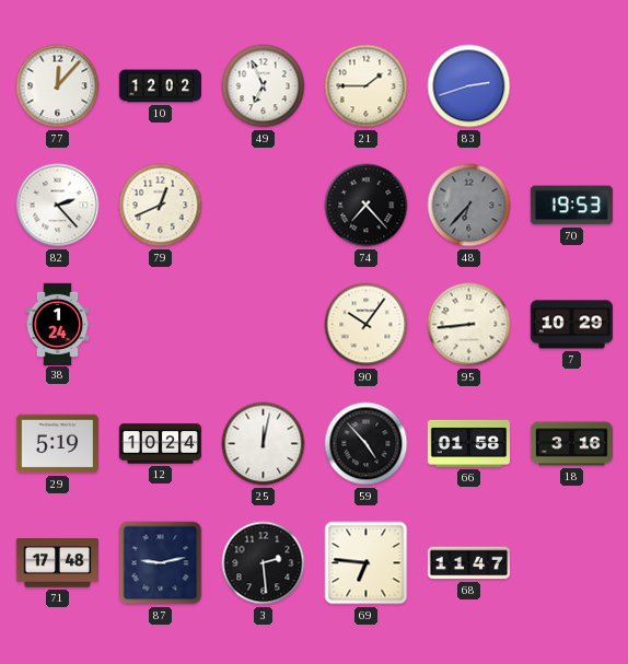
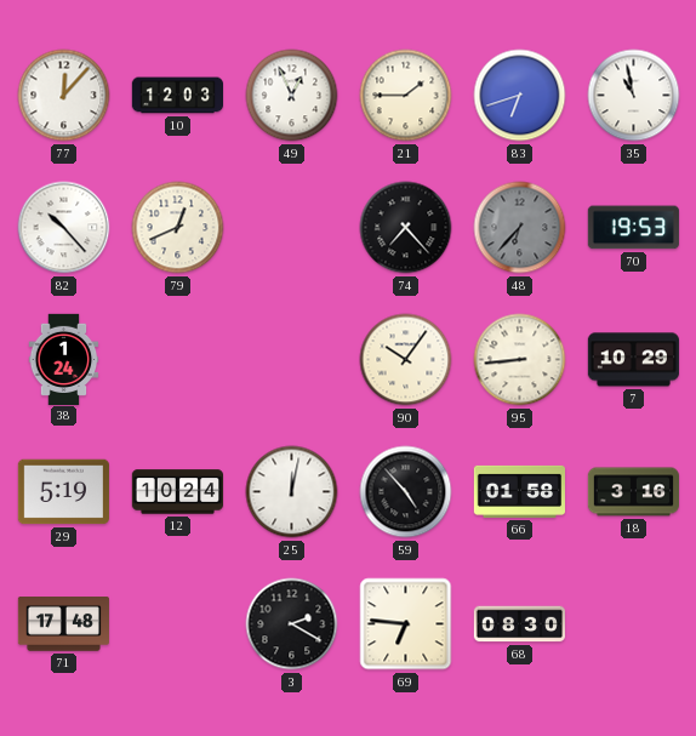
10: 12:02 -> 12:03
49: 6:56 -> 12:56
83: 2:42 -> 6:42
35: none -> 10:58
82: 2:23 -> 10:23
87: 9:13 -> none
3: 2:29 -> 2:20
68: 11:47 -> 08:30
